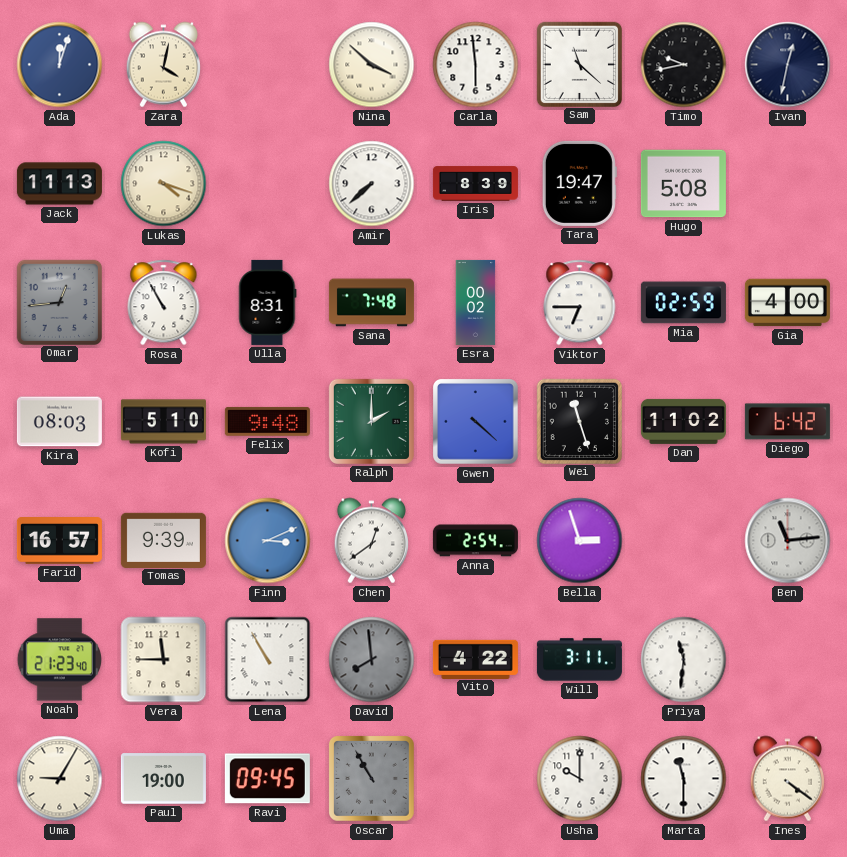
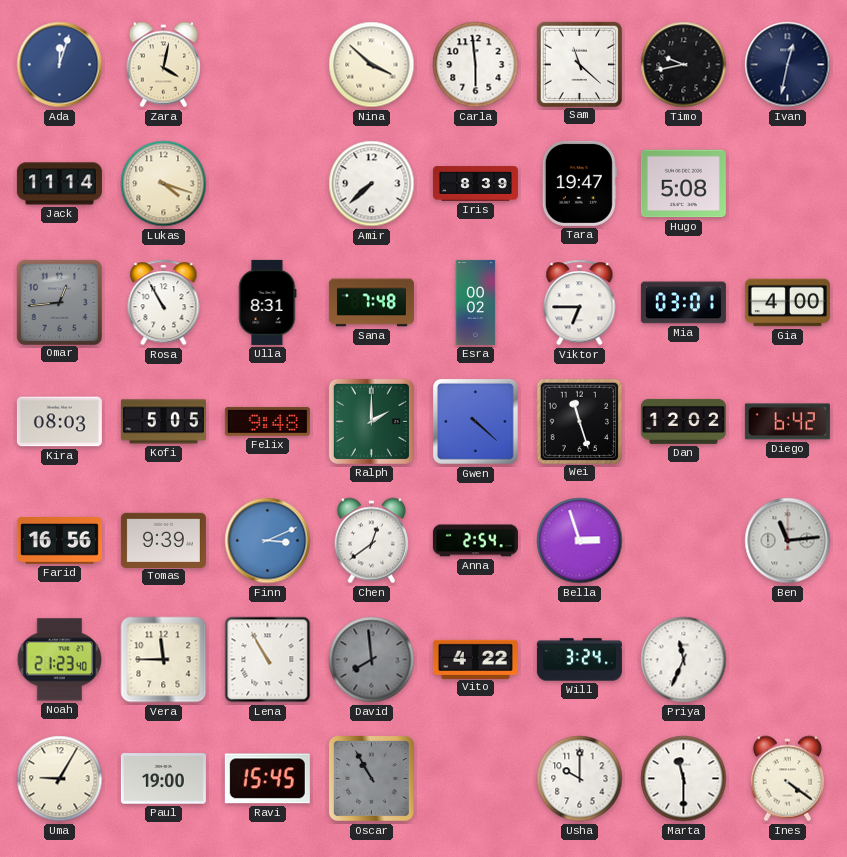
Jack: 11:13 -> 11:14
Mia: 02:59 -> 03:01
Kofi: 5:10 -> 5:05
Dan: 11:02 -> 12:02
Farid: 16:57 -> 16:56
Will: 3:11 -> 3:24
Priya: 11:31 -> 11:34
Ravi: 09:45 -> 15:45
